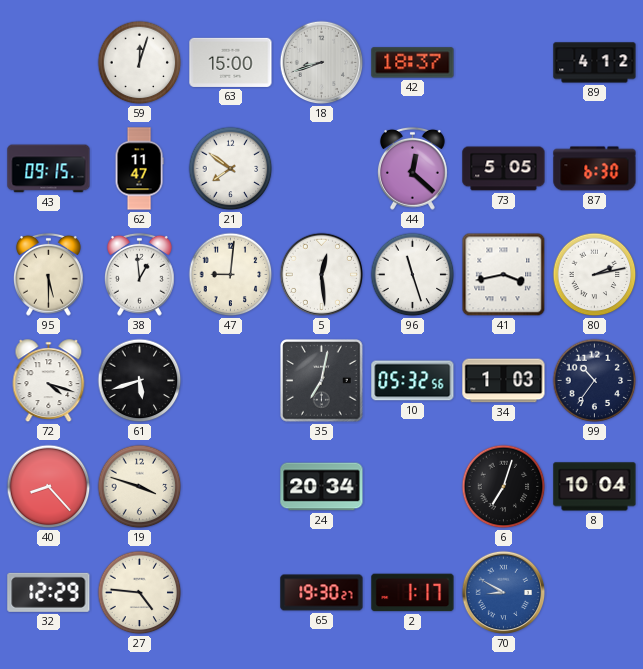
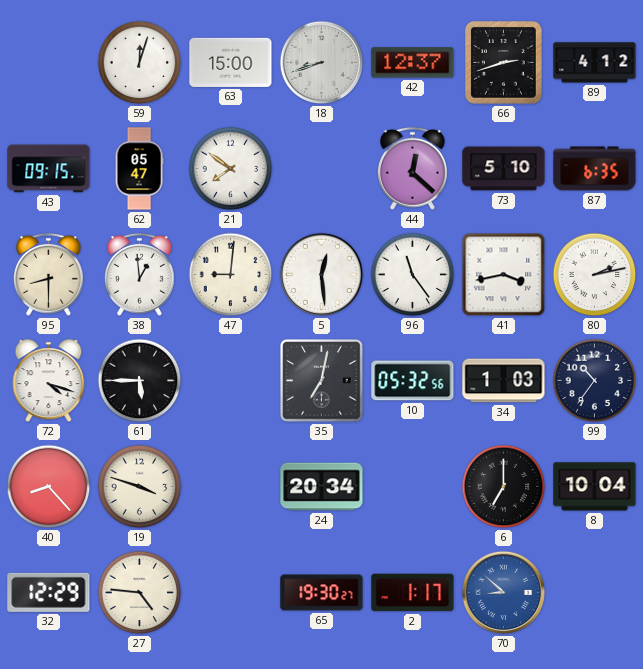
42: 18:37 -> 12:37
66: none -> 2:42
62: 11:47 -> 05:47
73: 5:05 -> 5:10
87: 6:30 -> 6:35
95: 5:30 -> 8:30
96: 11:27 -> 11:24
61: 5:42 -> 5:45
6: 7:03 -> 7:00
70: 8:50 -> 8:52
